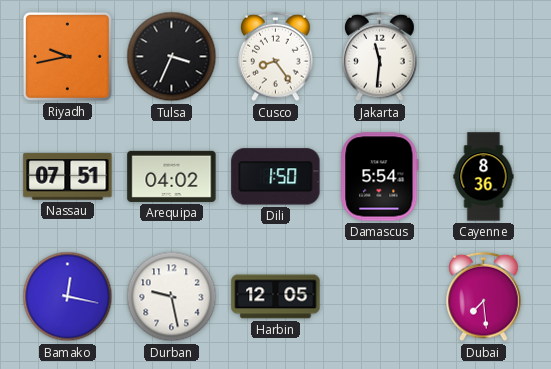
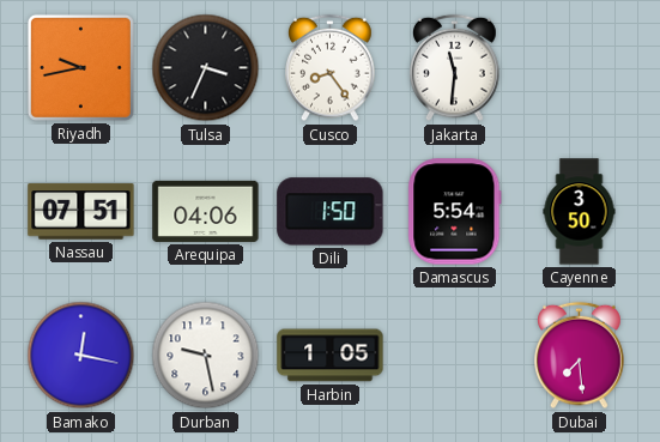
Arequipa: 04:02 -> 04:06
Cayenne: 8:36 -> 3:50
Harbin: 12:05 -> 1:05
